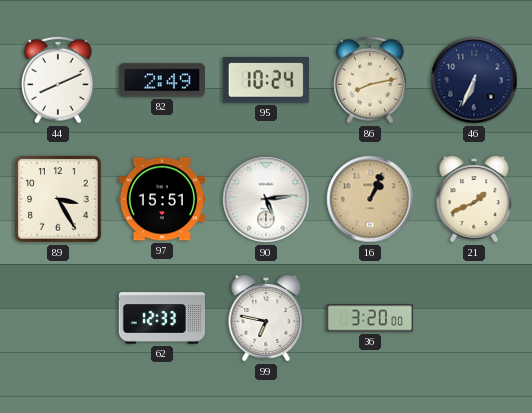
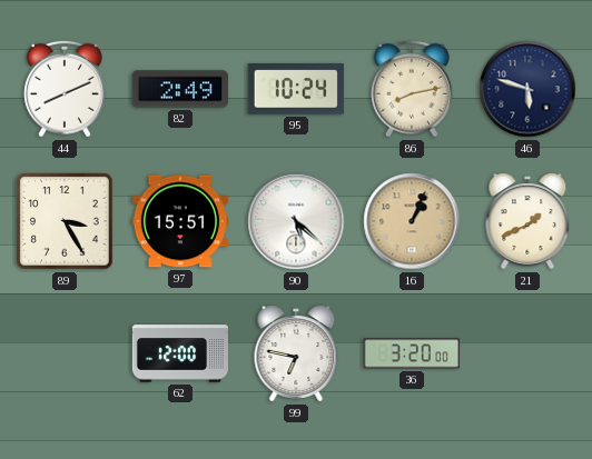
46: 6:34 -> 5:48
90: 5:14 -> 5:22
62: 12:33 -> 12:00
